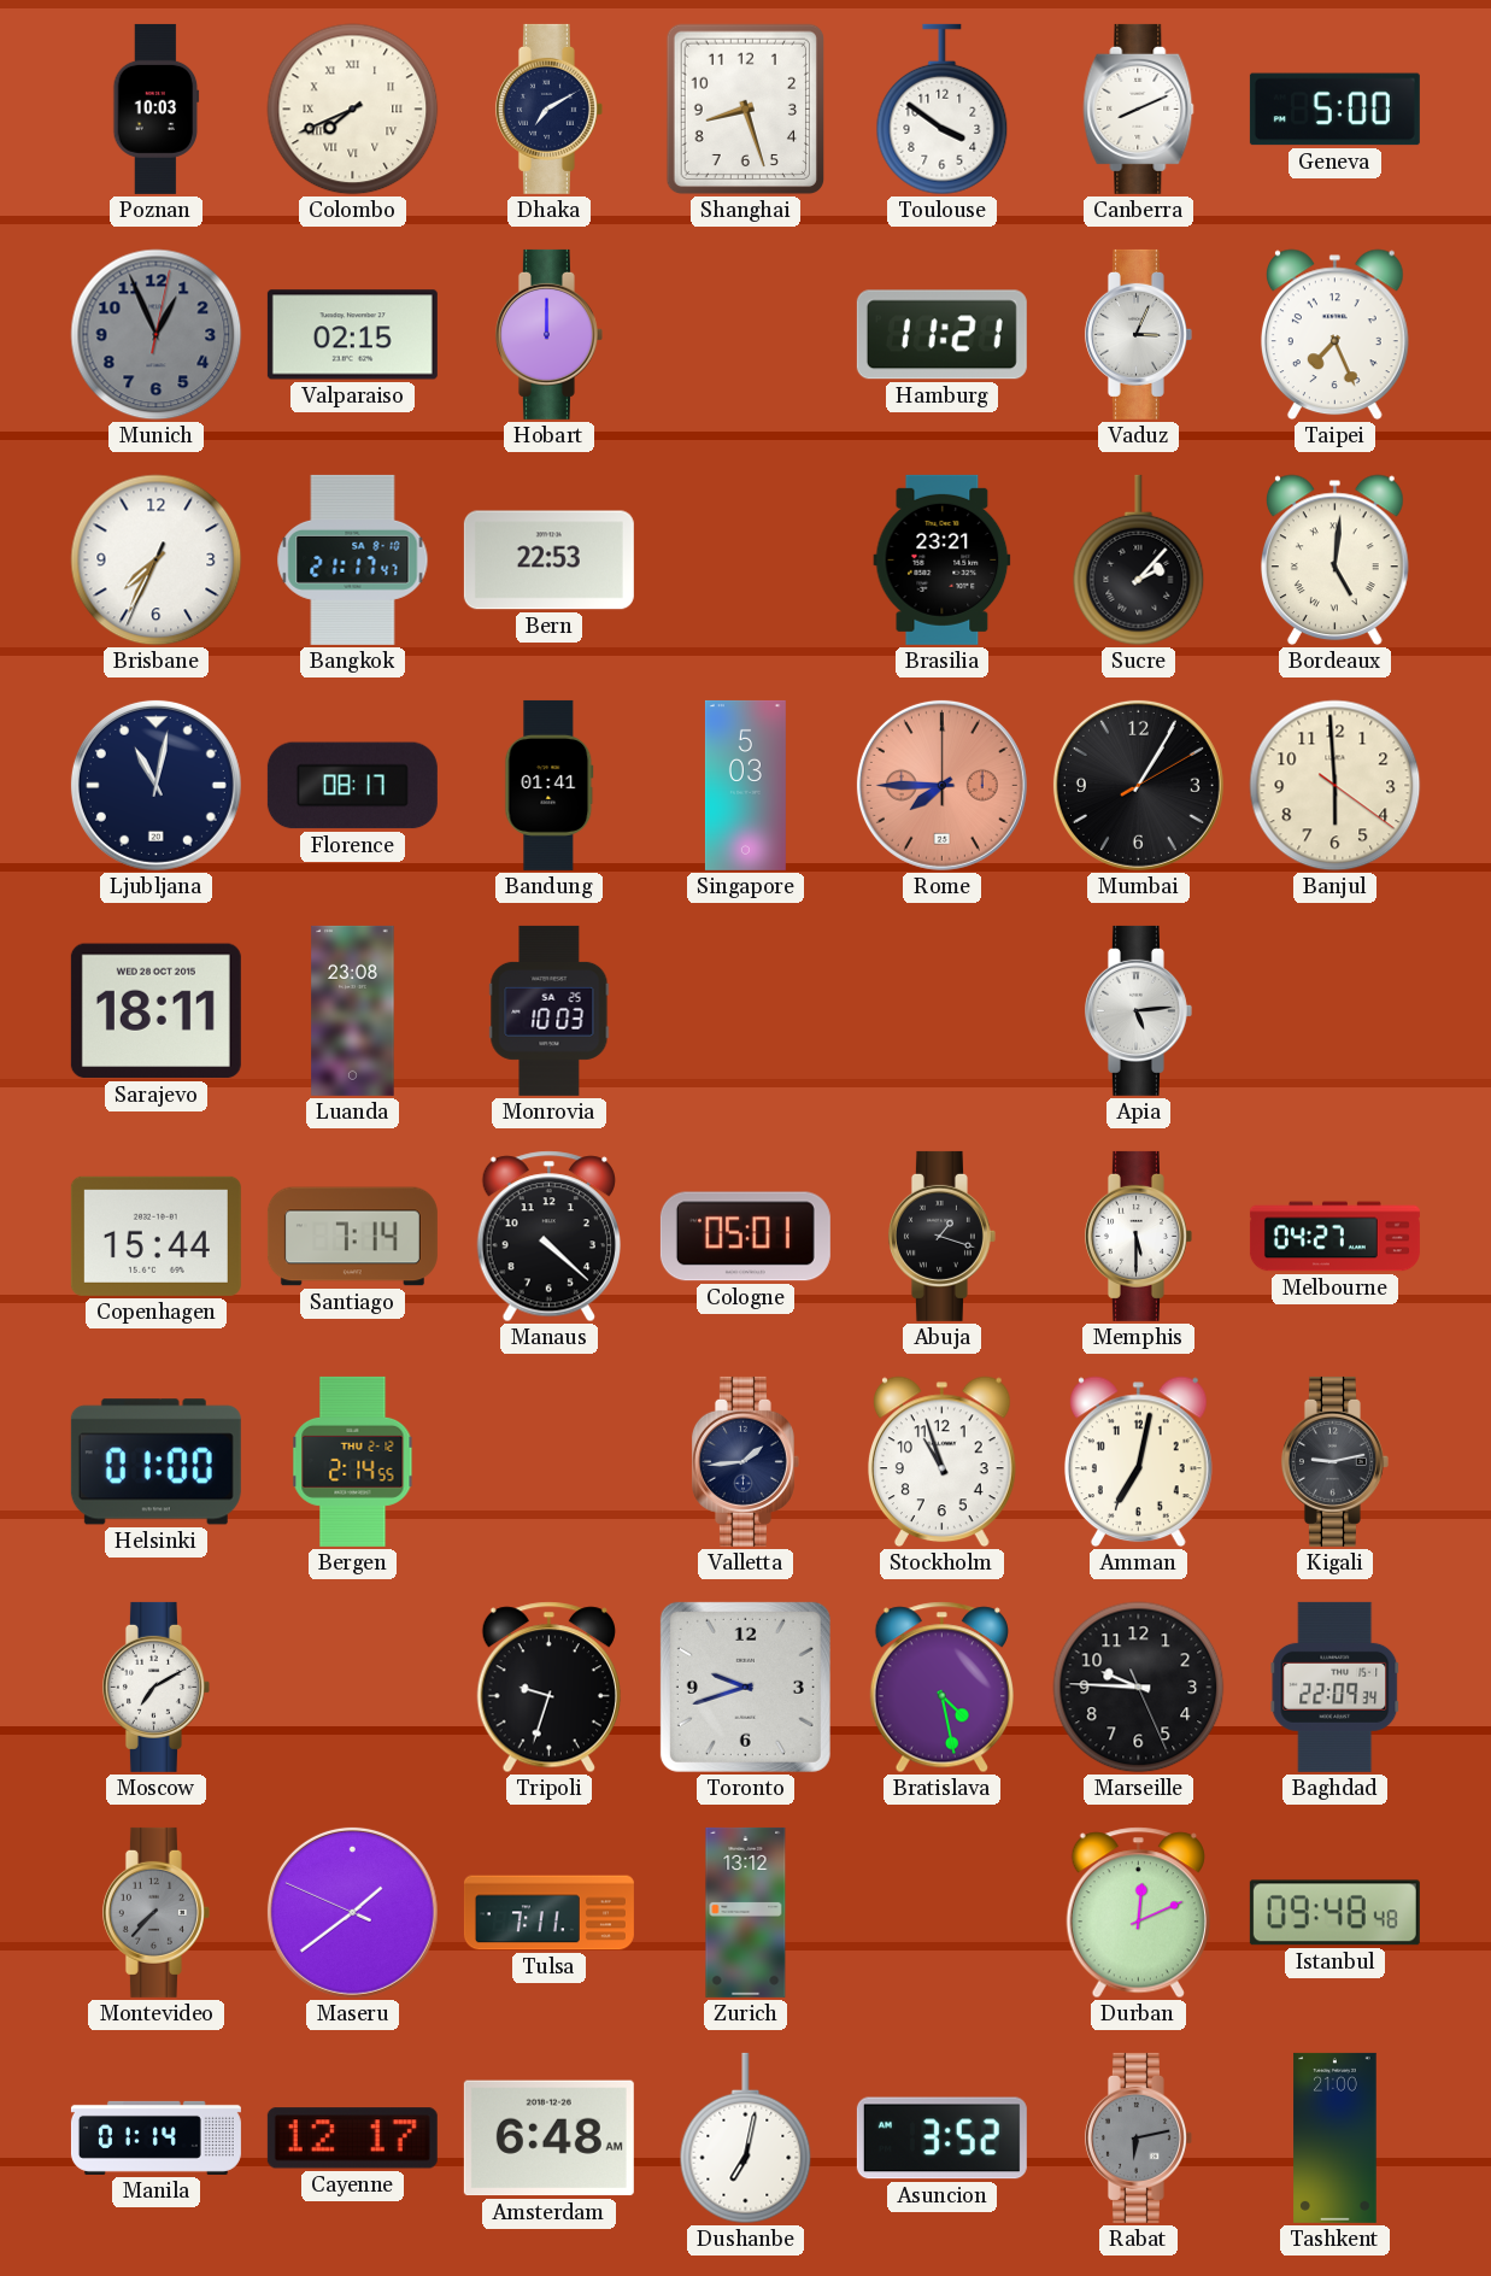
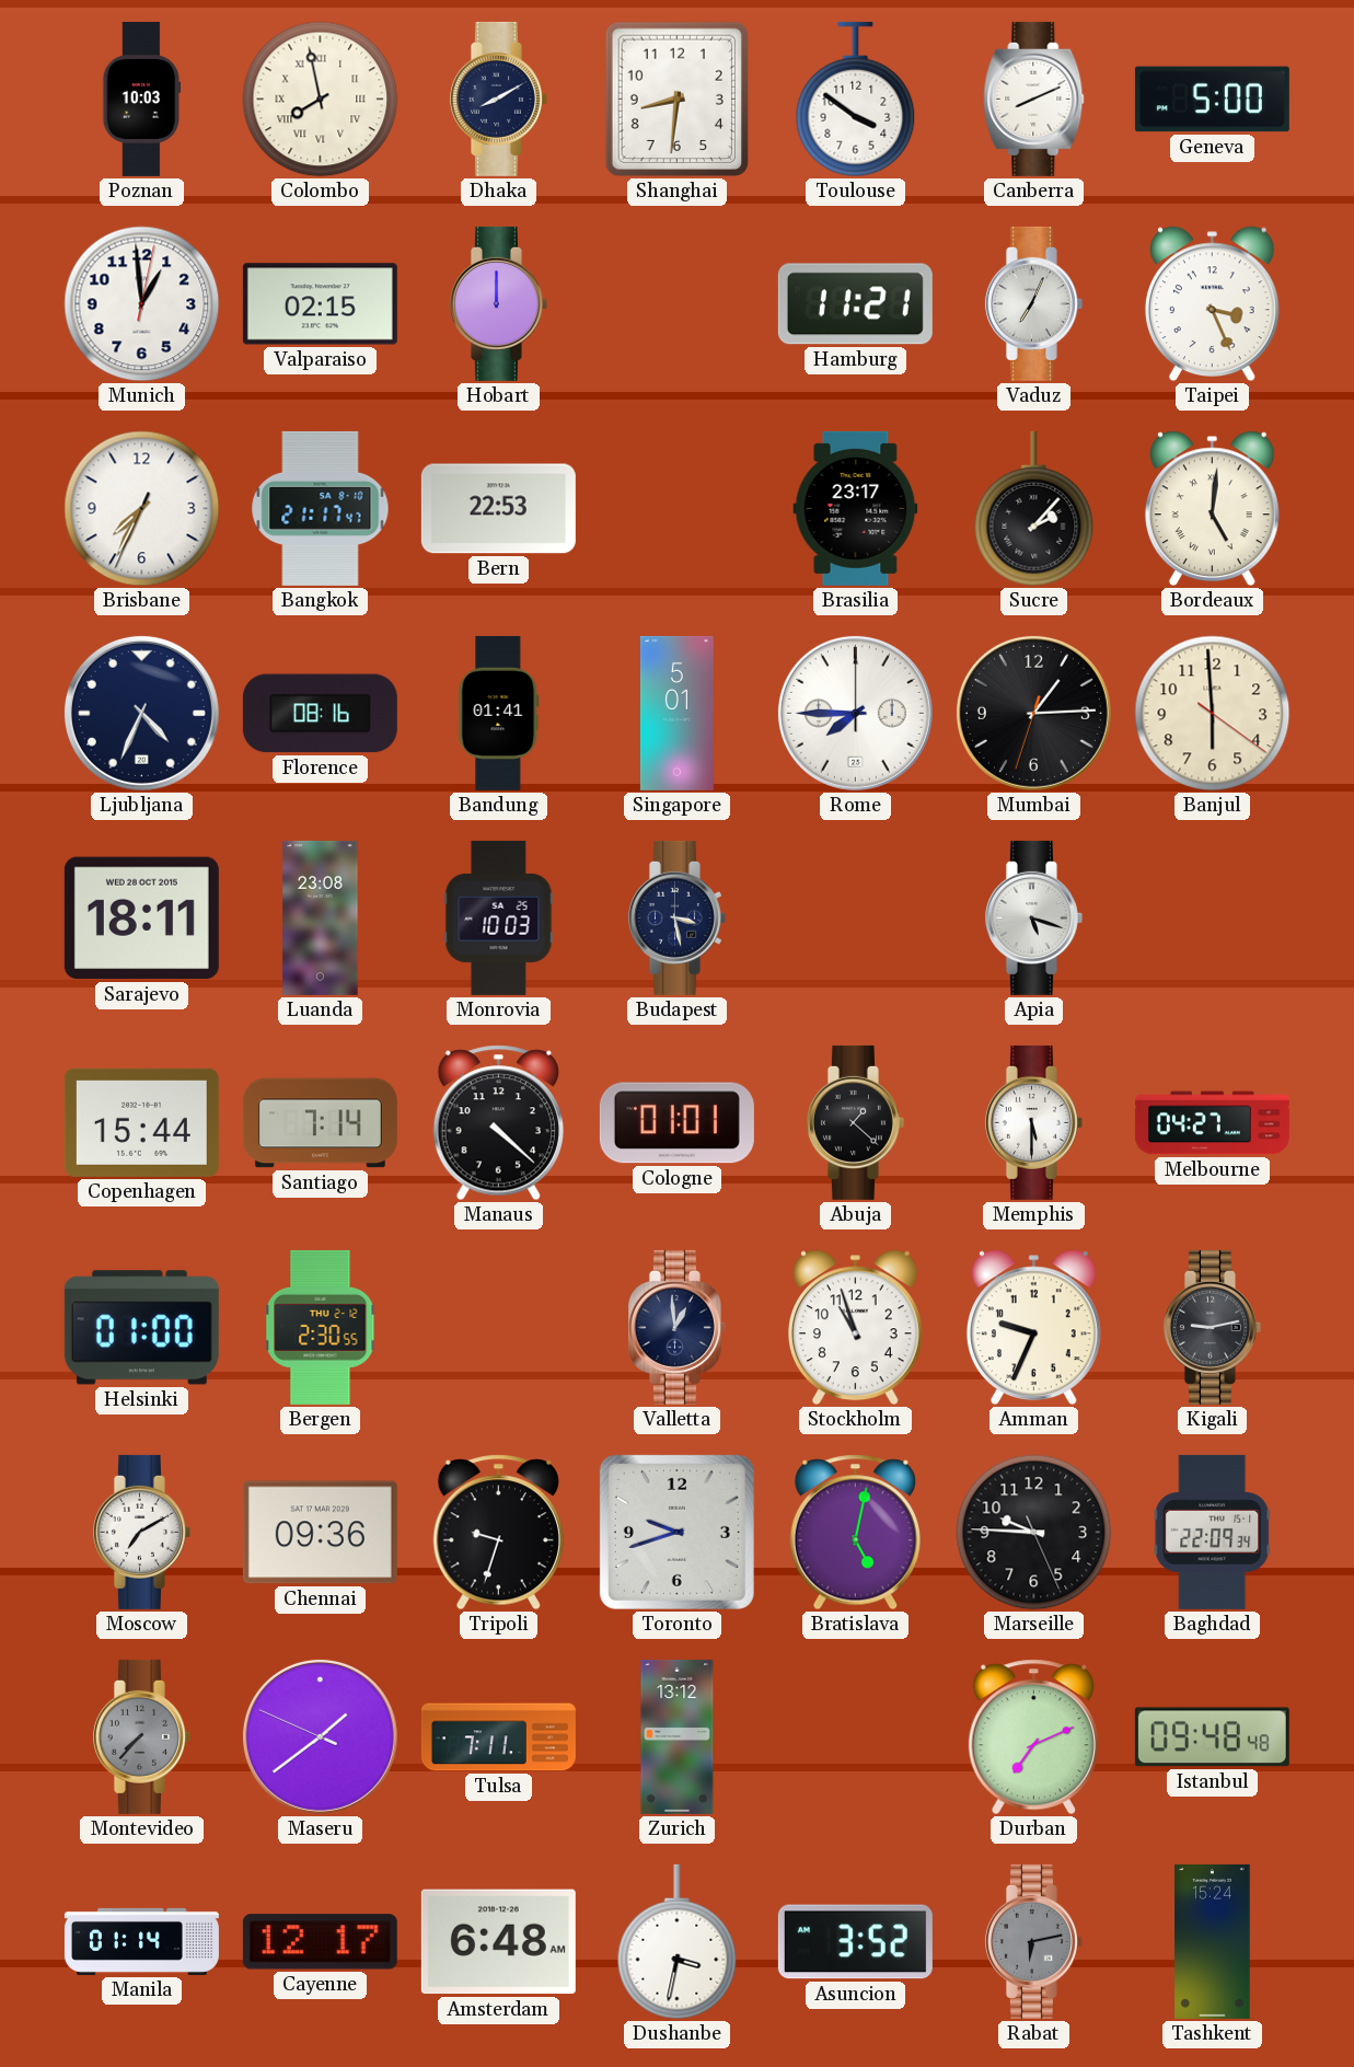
Colombo: 7:41 -> 7:58
Dhaka: 7:10 -> 8:10
Shanghai: 8:27 -> 8:31
Munich: 12:56 -> 12:59
Munich dial: grey -> white
Vaduz: 3:04 -> 7:04
Taipei: 7:26 -> 3:26
Brasilia: 23:21 -> 23:17
Ljubljana: 11:02 -> 4:34
Florence: 08:17 -> 08:16
Singapore: 5:03 -> 5:01
Rome dial: salmon -> white
Mumbai: 1:05 -> 1:14
Budapest: none -> 3:28
Apia: 5:14 -> 5:18
Cologne: 05:01 -> 01:01
Abuja: 1:18 -> 1:22
Bergen: 2:14 -> 2:30
Valletta: 1:44 -> 12:59
Amman: 7:02 -> 9:34
Chennai: none -> 09:36
Bratislava: 4:28 -> 5:02
Durban: 12:11 -> 7:11
Dushanbe: 7:02 -> 3:32
Tashkent: 21:00 -> 15:24
